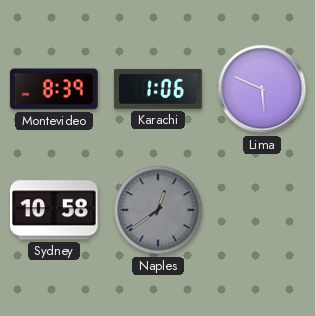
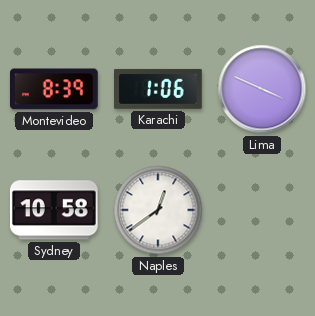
Lima: 5:49 -> 3:49
Naples dial: grey -> white
